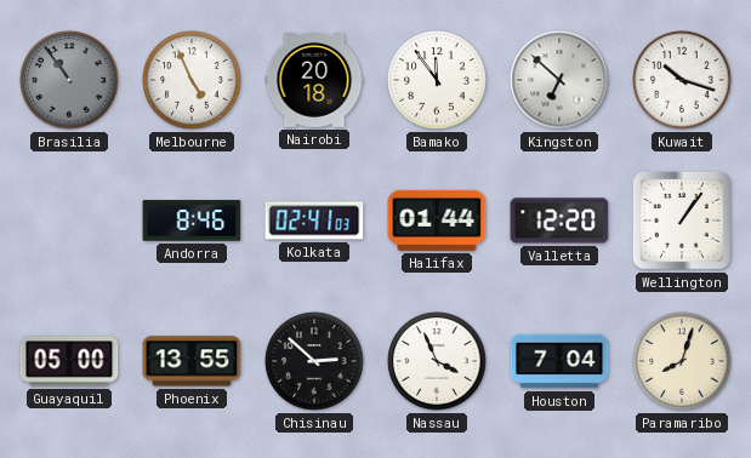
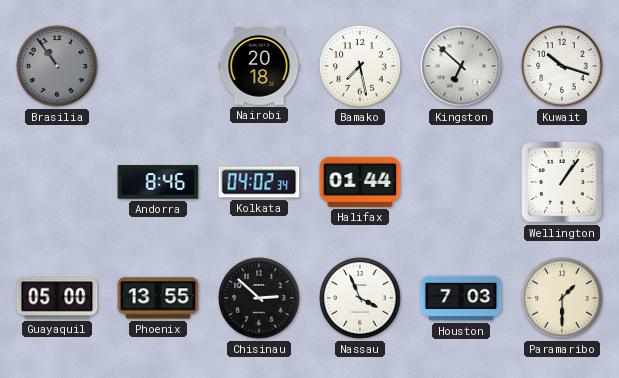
Melbourne: 4:56 -> none
Bamako: 11:54 -> 7:28
Kolkata: 02:41 -> 04:02
Valletta: 12:20 -> none
Houston: 7:04 -> 7:03
Paramaribo: 8:03 -> 1:30
